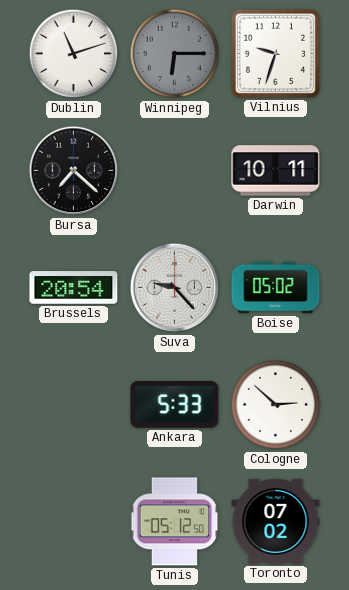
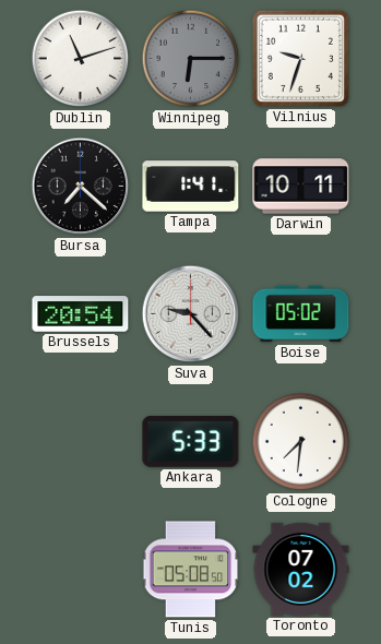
Tampa: none -> 1:41
Cologne: 2:52 -> 7:31
Tunis: 05:12 -> 05:08
